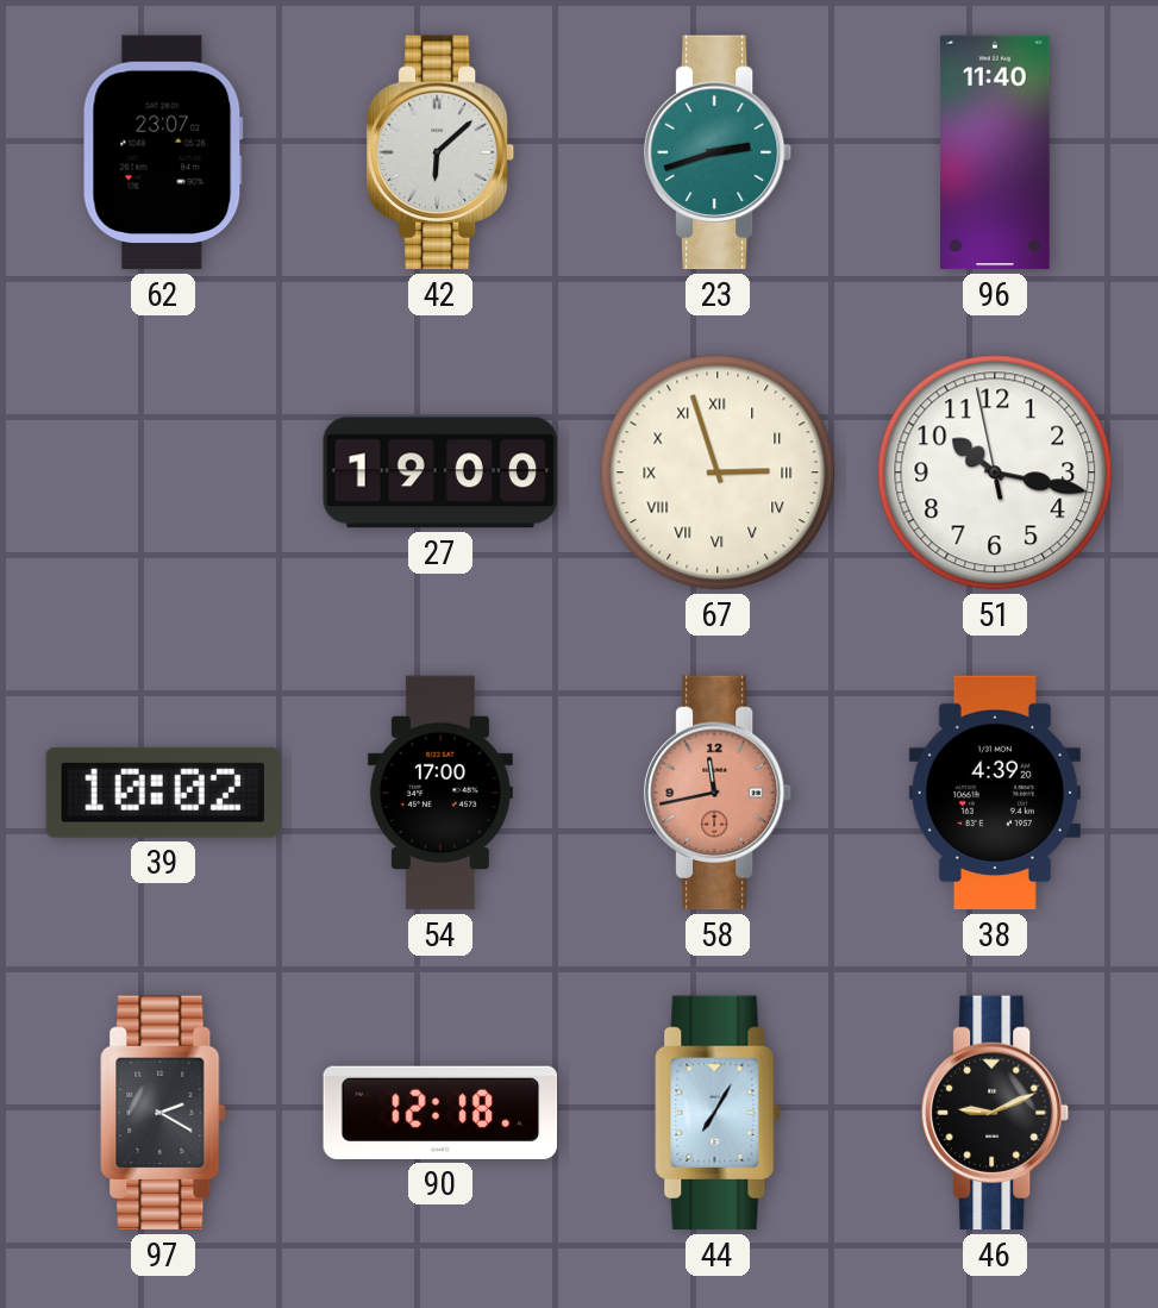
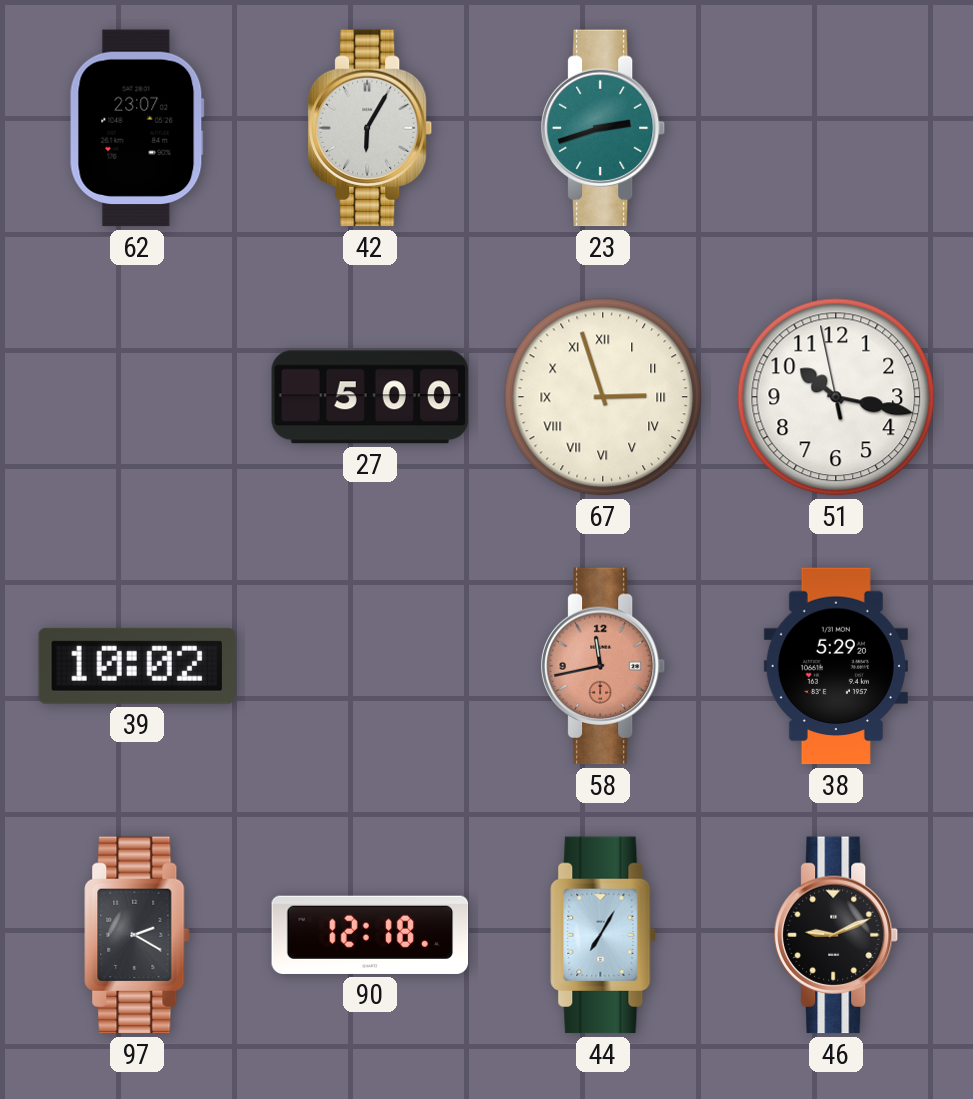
42: 6:08 -> 6:05
96: 11:40 -> none
27: 19:00 -> 5:00
54: 17:00 -> none
38: 4:39 -> 5:29
